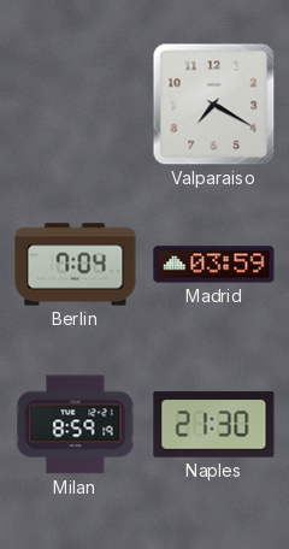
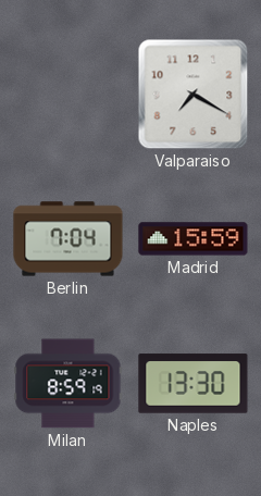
Madrid: 03:59 -> 15:59
Naples: 21:30 -> 13:30
